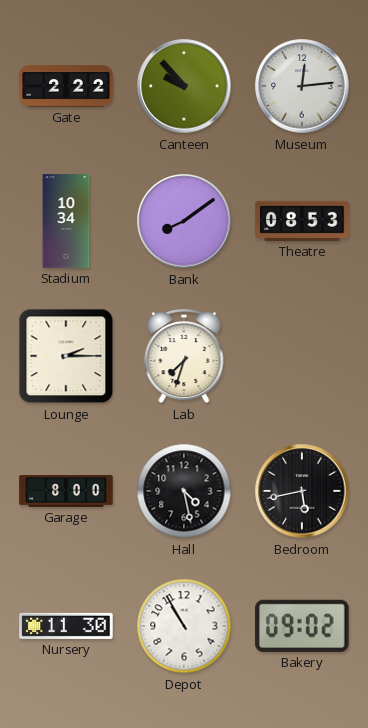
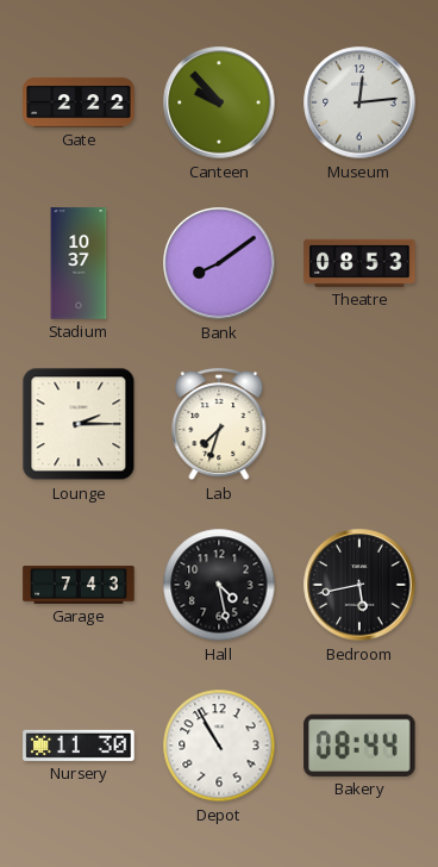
Stadium: 10:34 -> 10:37
Garage: 8:00 -> 7:43
Bakery: 09:02 -> 08:44
